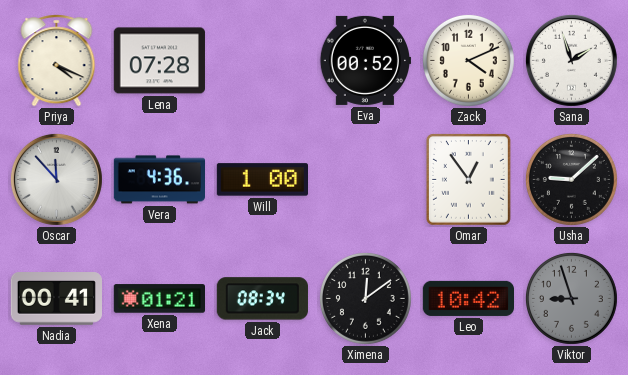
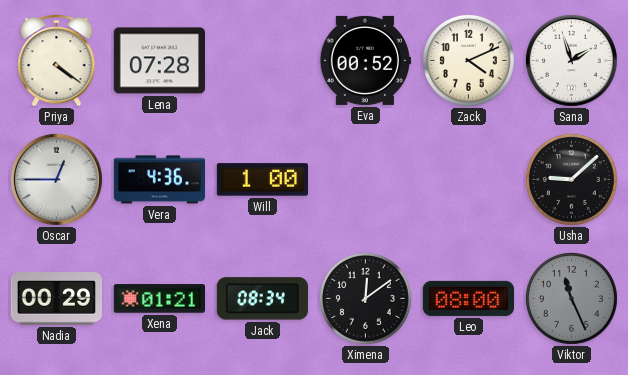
Priya: 4:19 -> 4:21
Oscar: 11:53 -> 12:45
Omar: 12:54 -> none
Nadia: 00:41 -> 00:29
Leo: 10:42 -> 08:00
Viktor: 8:57 -> 11:26
